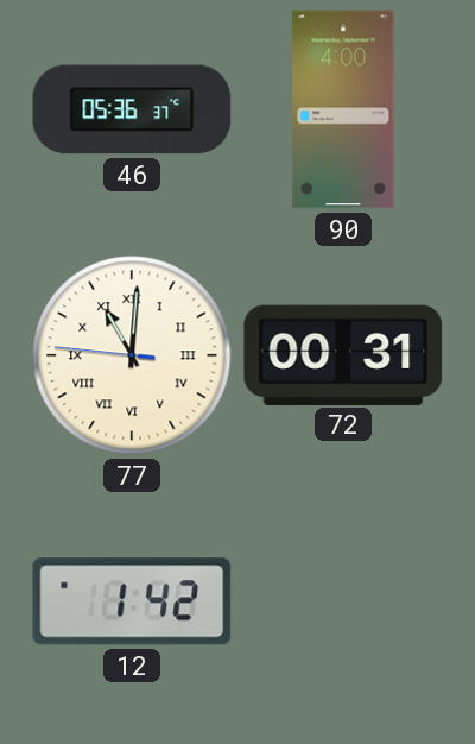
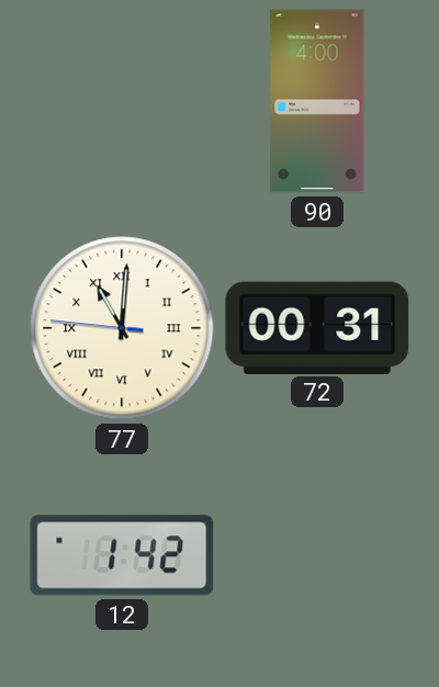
46: 05:36 -> none
